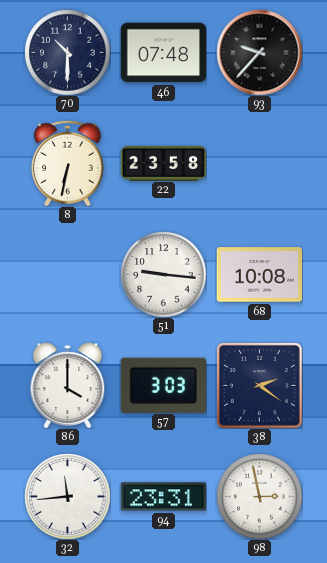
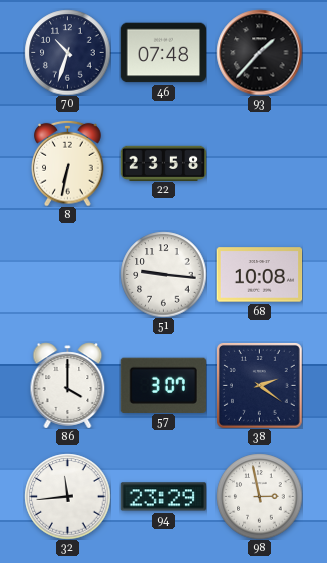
70: 10:30 -> 10:33
93: 9:37 -> 1:37
57: 3:03 -> 3:07
94: 23:31 -> 23:29
